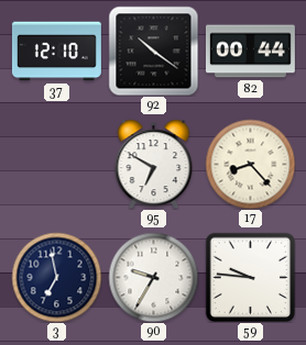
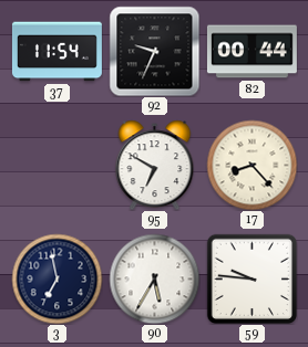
37: 12:10 -> 11:54
92: 10:21 -> 9:34
90: 9:35 -> 5:35
